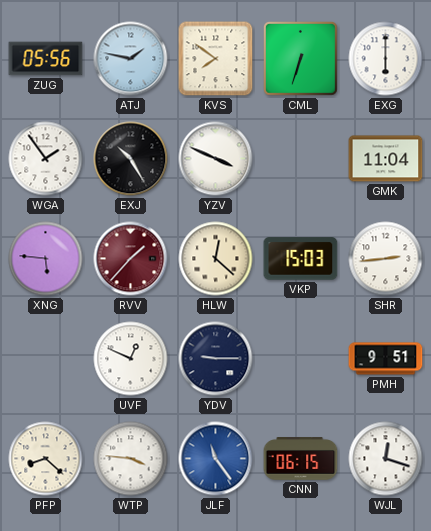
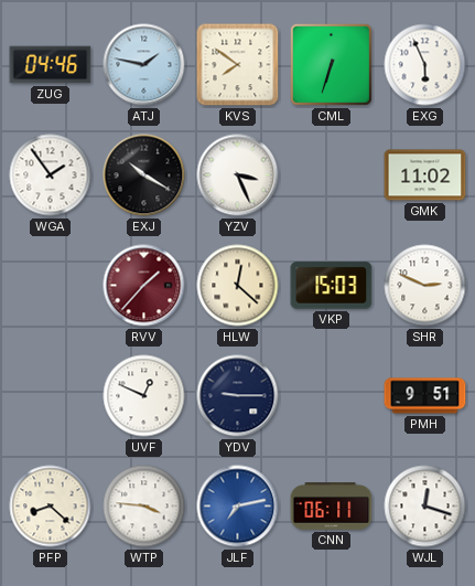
ZUG: 05:56 -> 04:46
EXG: 6:00 -> 5:56
EXJ: 10:25 -> 10:20
YZV: 3:49 -> 3:26
GMK: 11:04 -> 11:02
XNG: 5:46 -> none
SHR: 2:44 -> 2:49
JLF: 11:24 -> 7:13
CNN: 06:15 -> 06:11
